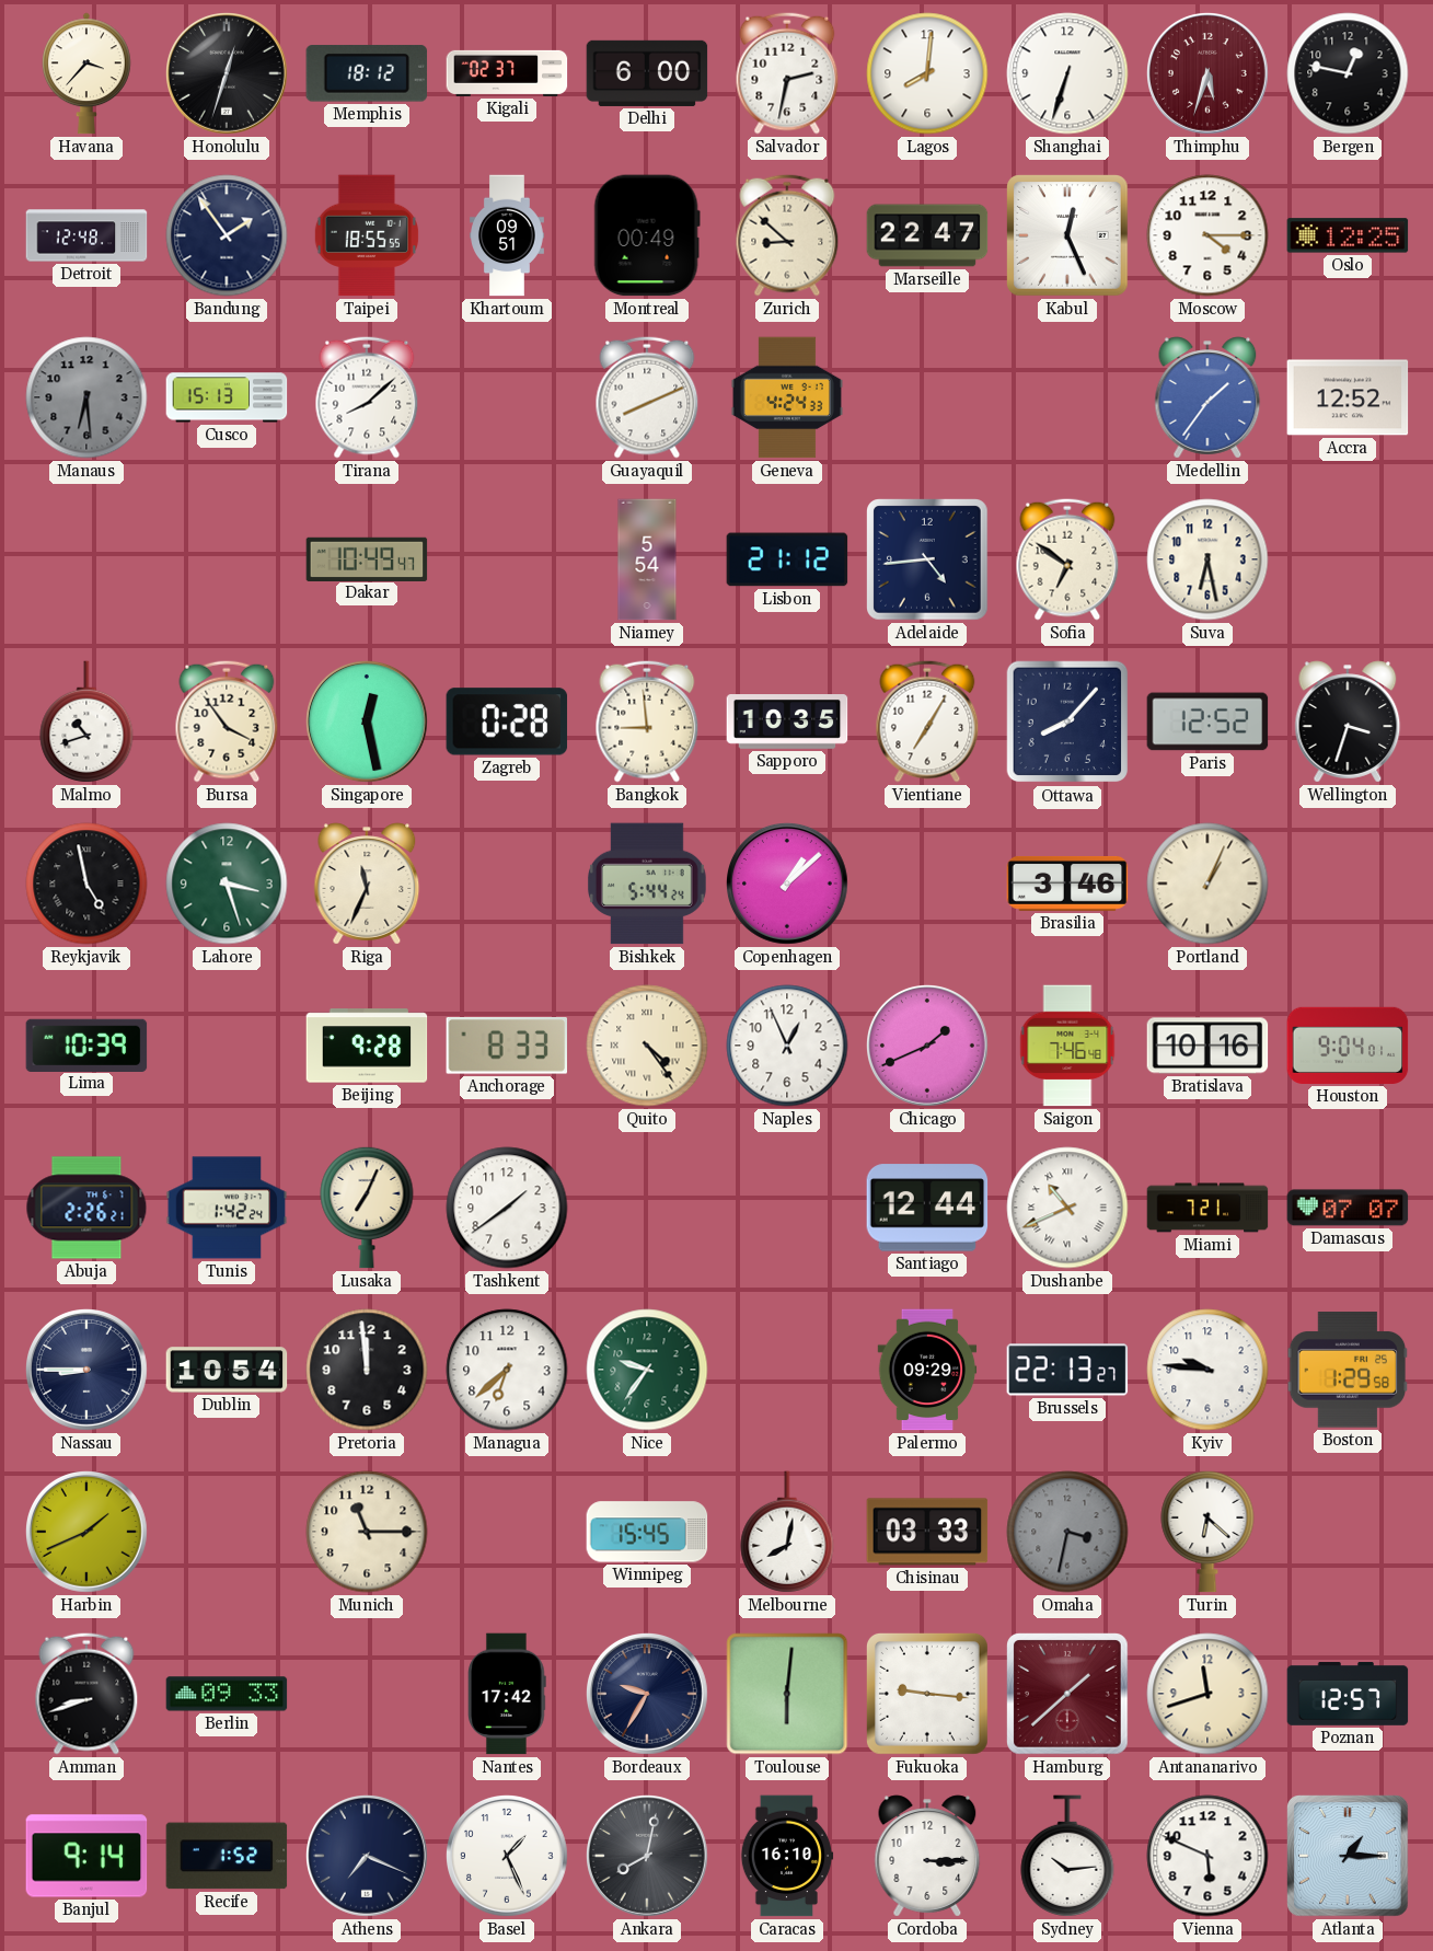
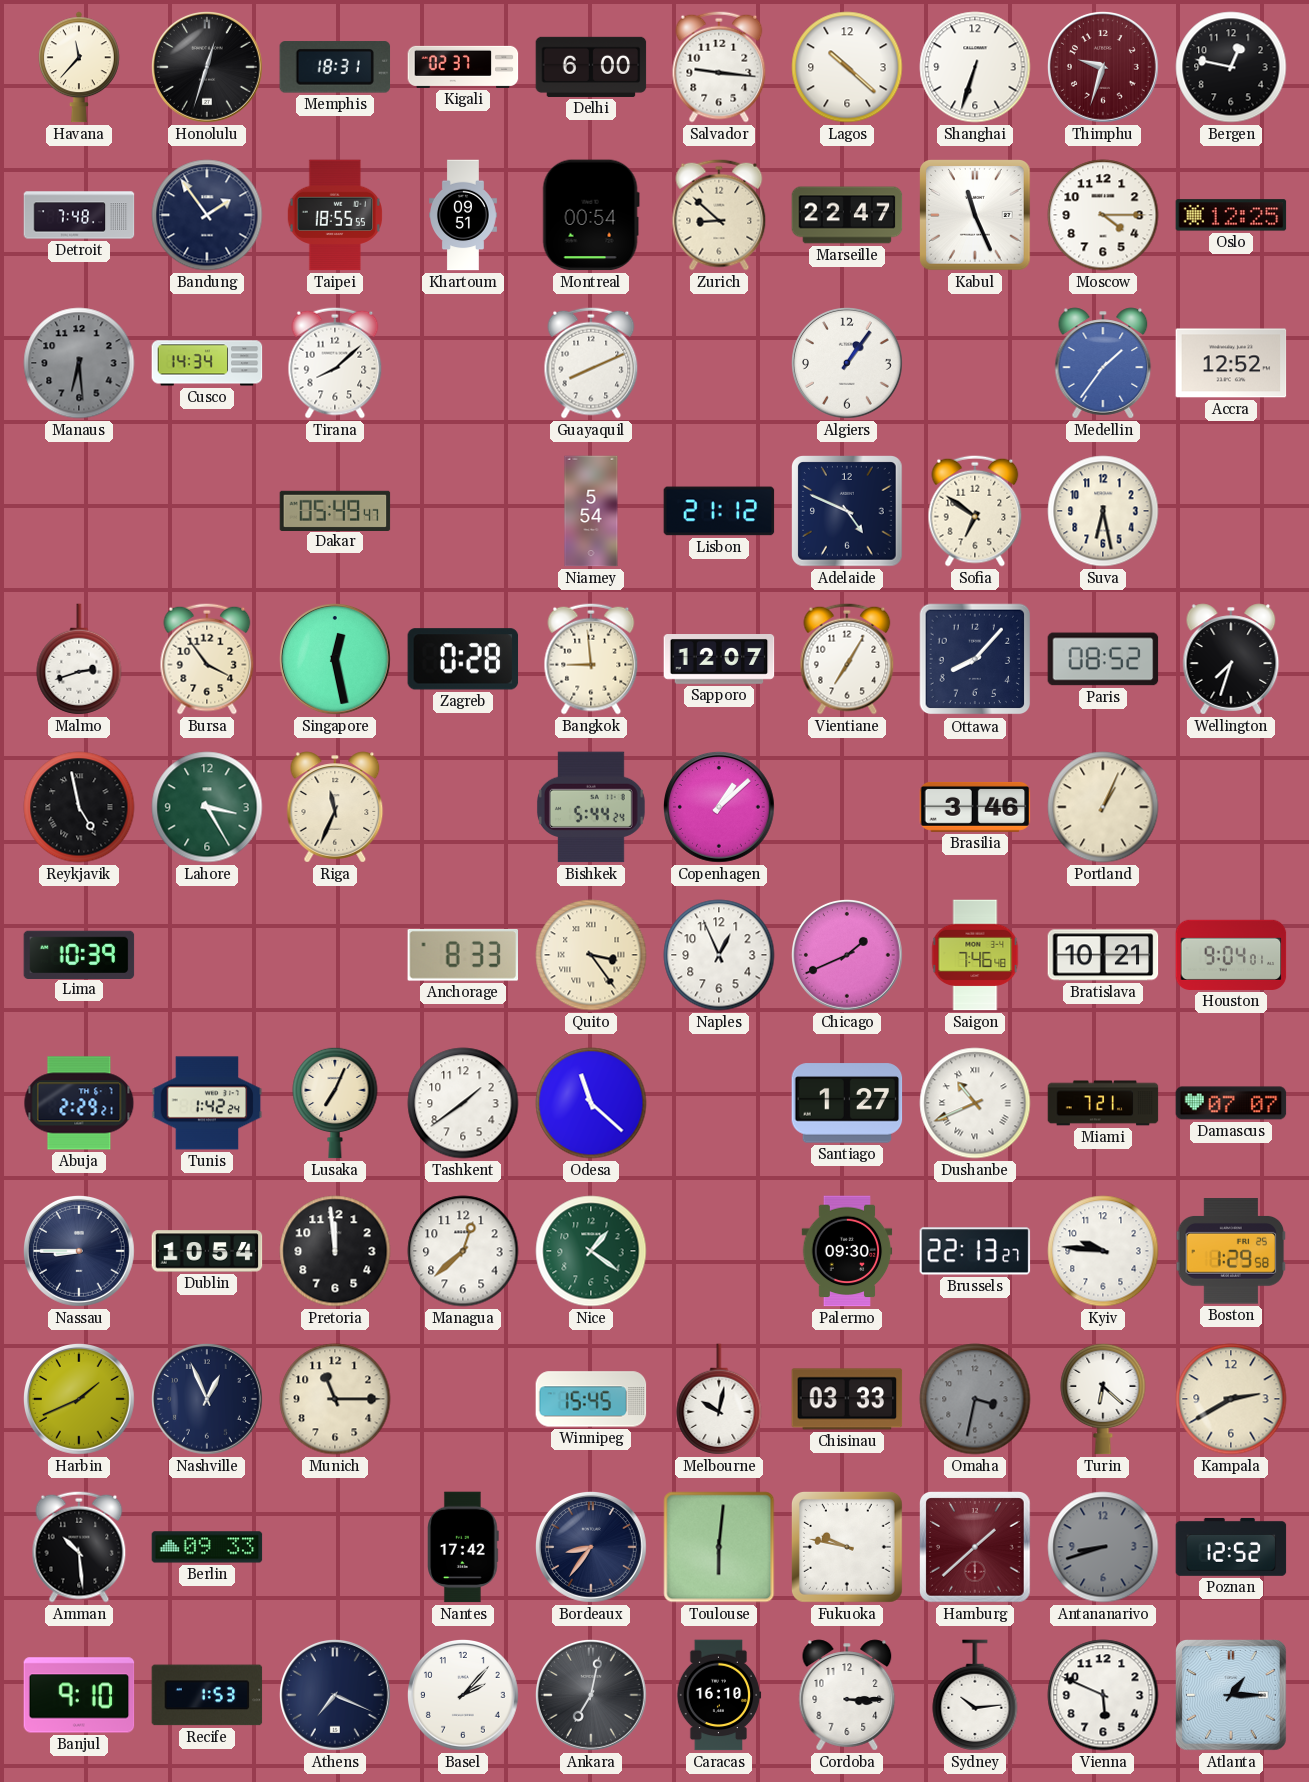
Havana: 3:37 -> 11:37
Memphis: 18:12 -> 18:31
Salvador: 2:32 -> 9:16
Lagos: 8:01 -> 10:22
Thimphu: 5:33 -> 9:33
Detroit: 12:48 -> 7:48
Montreal: 00:49 -> 00:54
Kabul: 12:26 -> 11:26
Cusco: 15:13 -> 14:34
Geneva: 4:24 -> none
Algiers: none -> 1:06
Dakar: 10:49 -> 05:49
Adelaide: 4:44 -> 4:49
Malmo: 10:42 -> 2:42
Sapporo: 10:35 -> 12:07
Paris: 12:52 -> 08:52
Wellington: 3:33 -> 7:33
Lahore: 3:27 -> 3:25
Beijing: 9:28 -> none
Quito: 4:24 -> 3:24
Bratislava: 10:16 -> 10:21
Abuja: 2:26 -> 2:29
Odesa: none -> 11:22
Santiago: 12:44 -> 1:27
Managua: 6:38 -> 12:38
Nice: 9:36 -> 1:21
Palermo: 09:29 -> 09:30
Nashville: none -> 12:56
Melbourne: 8:02 -> 10:02
Kampala: none -> 2:40
Amman: 8:42 -> 10:29
Bordeaux: 9:35 -> 8:36
Fukuoka: 9:16 -> 9:47
Antananarivo: 11:42 -> 8:42
Antananarivo dial: cream -> grey
Poznan: 12:57 -> 12:52
Banjul: 9:14 -> 9:10
Recife: 1:52 -> 1:53
Basel: 1:26 -> 2:07
Ankara: 8:02 -> 7:02
